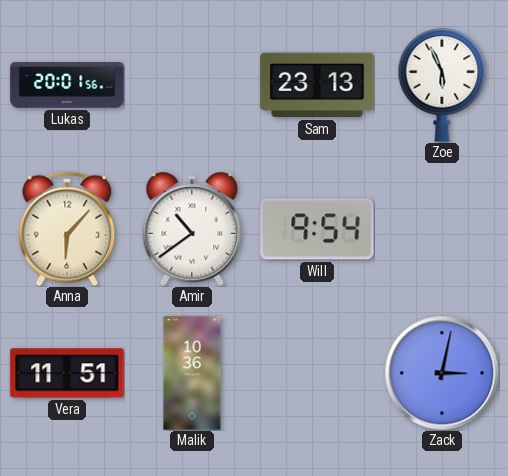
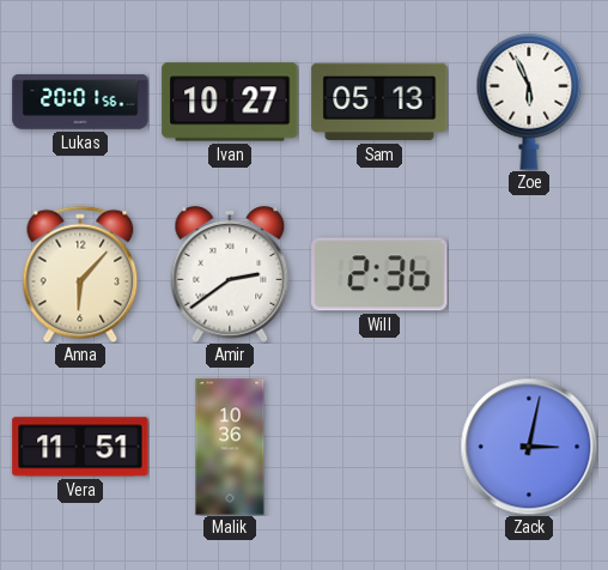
Ivan: none -> 10:27
Sam: 23:13 -> 05:13
Amir: 10:39 -> 2:39
Will: 9:54 -> 2:36
